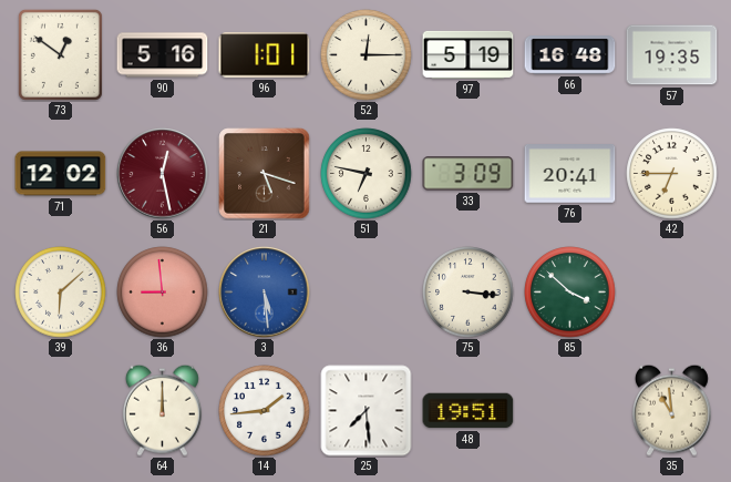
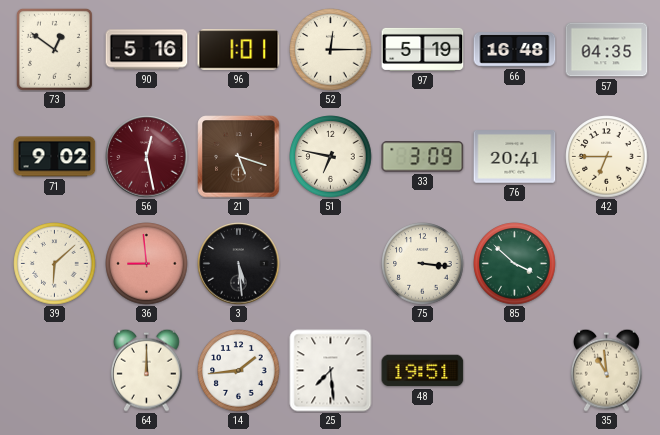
57: 19:35 -> 04:35
71: 12:02 -> 9:02
3 dial: blue -> black
